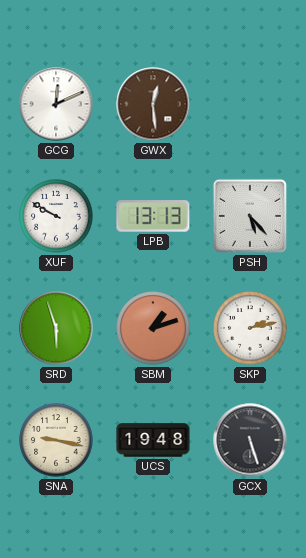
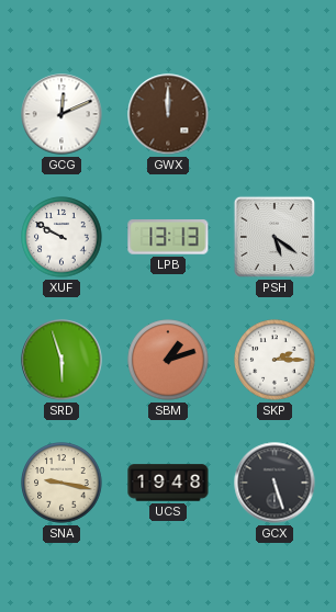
GWX: 12:29 -> 12:00
PSH: 5:23 -> 5:21
SKP: 2:13 -> 2:15
